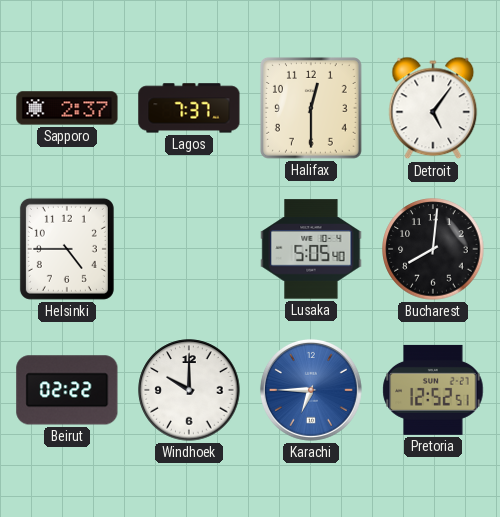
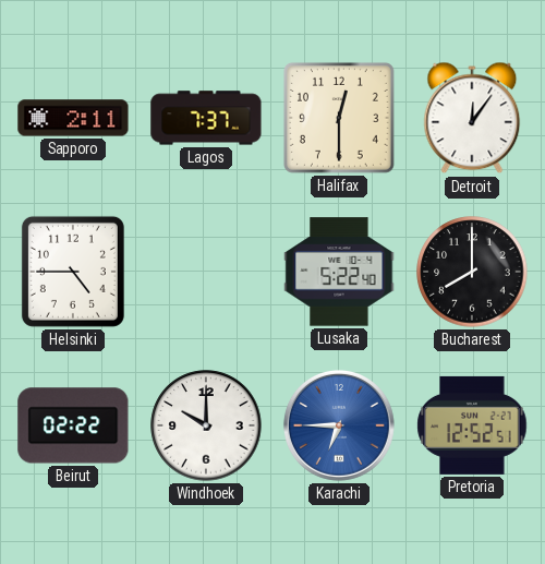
Sapporo: 2:37 -> 2:11
Detroit: 5:06 -> 12:06
Lusaka: 5:05 -> 5:22
Bucharest: 8:01 -> 8:00
